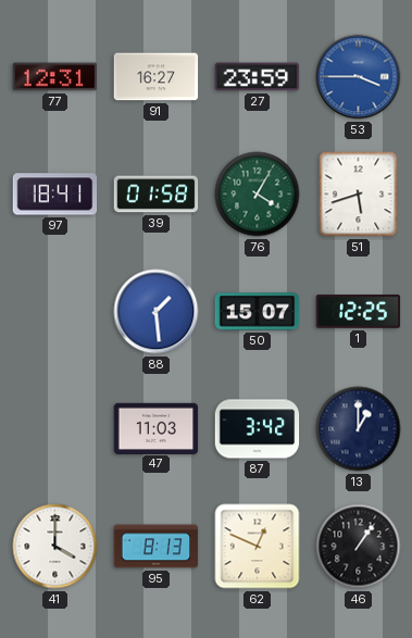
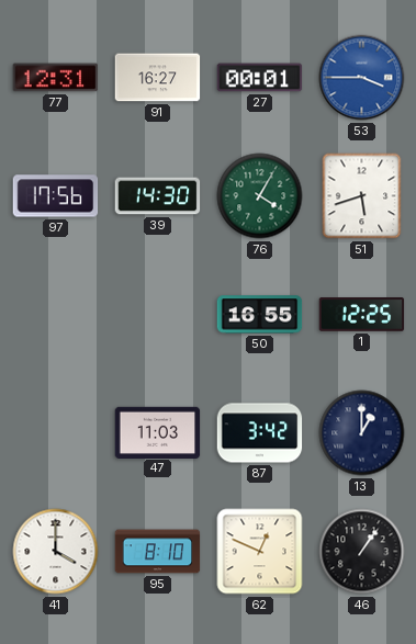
27: 23:59 -> 00:01
97: 18:41 -> 17:56
39: 01:58 -> 14:30
88: 1:29 -> none
50: 15:07 -> 16:55
95: 8:13 -> 8:10
